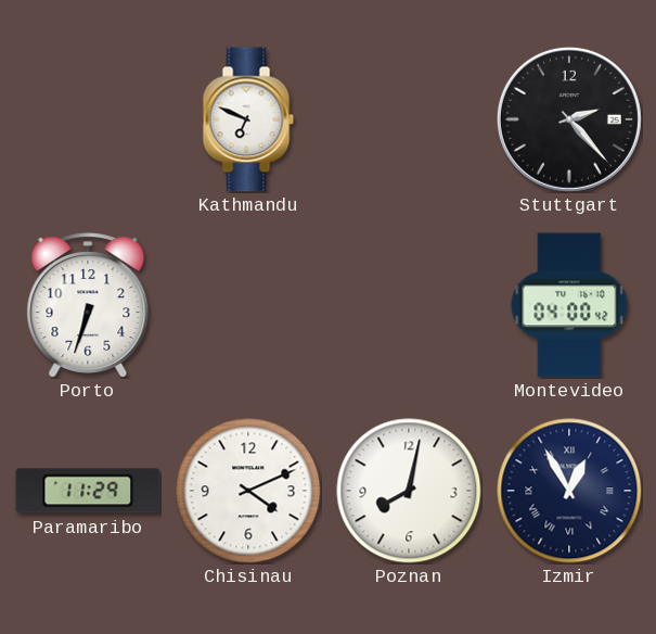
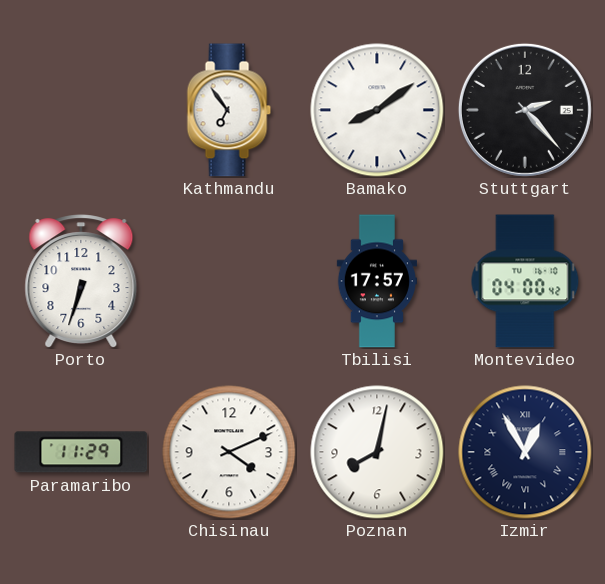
Kathmandu: 6:49 -> 6:54
Bamako: none -> 8:09
Tbilisi: none -> 17:57
